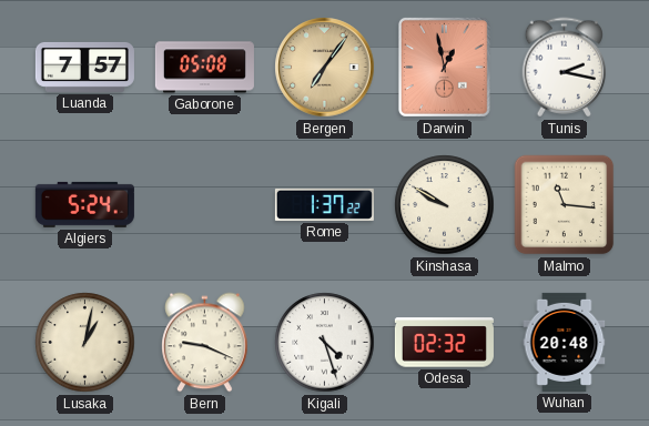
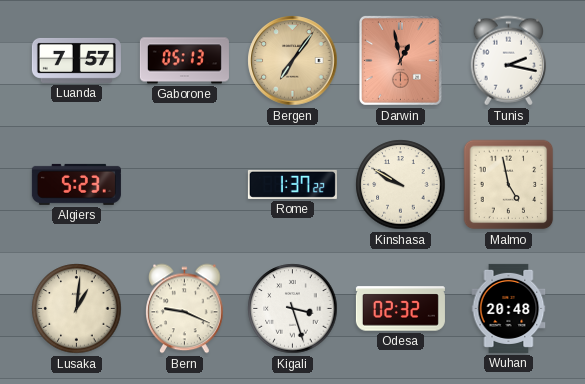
Gaborone: 05:08 -> 05:13
Algiers: 5:24 -> 5:23
Malmo: 11:16 -> 4:58
Lusaka: 1:02 -> 1:01
Kigali: 4:27 -> 3:27
